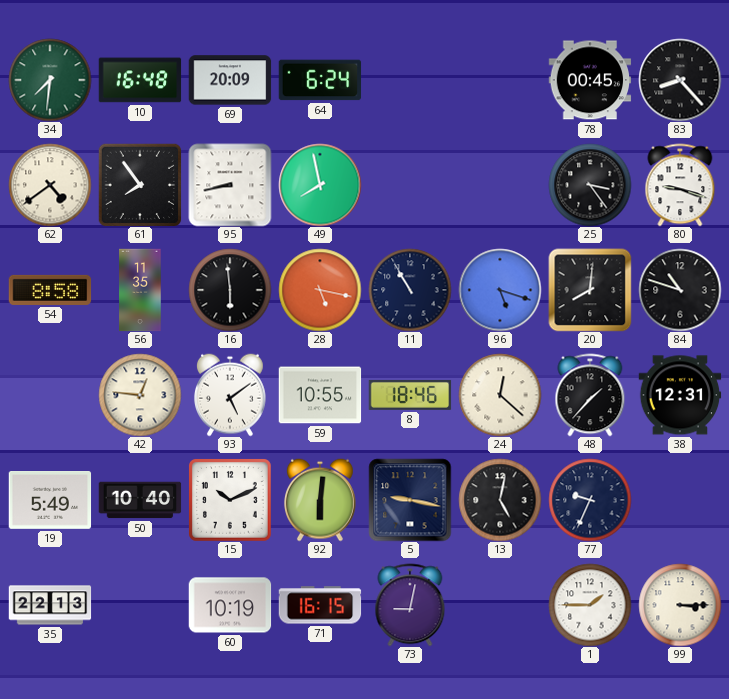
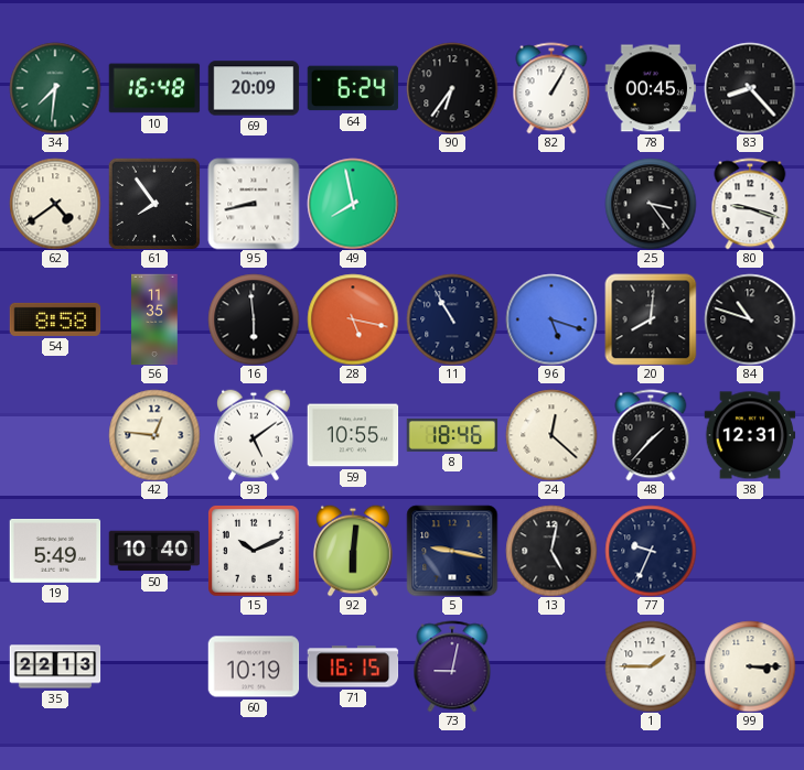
90: none -> 6:36
82: none -> 1:05
